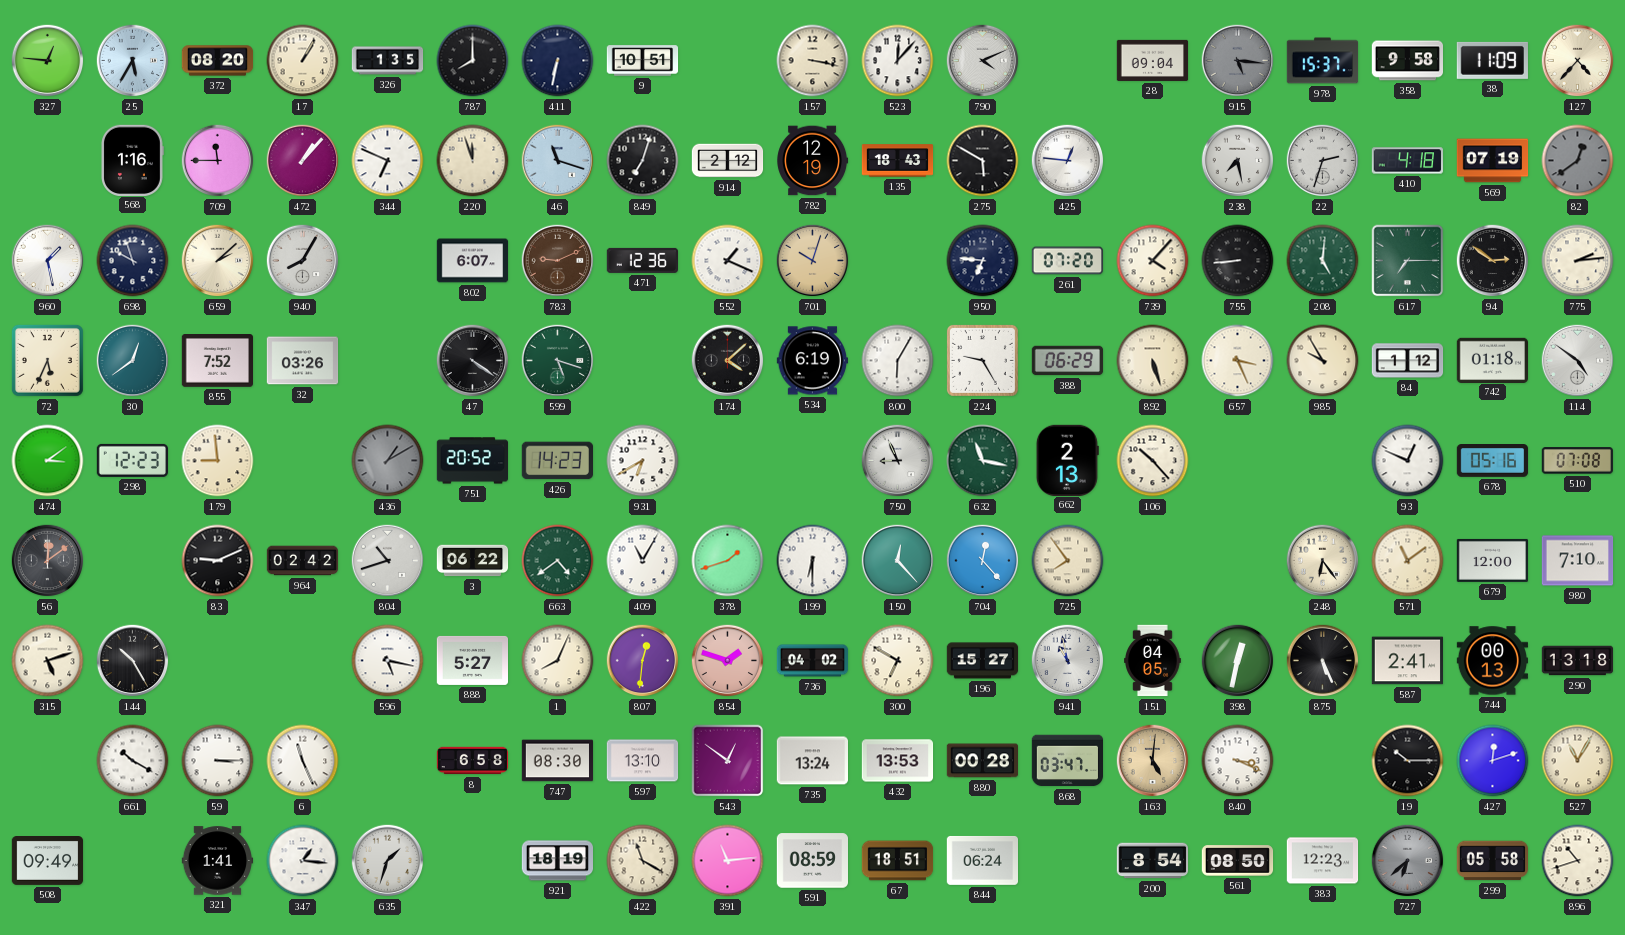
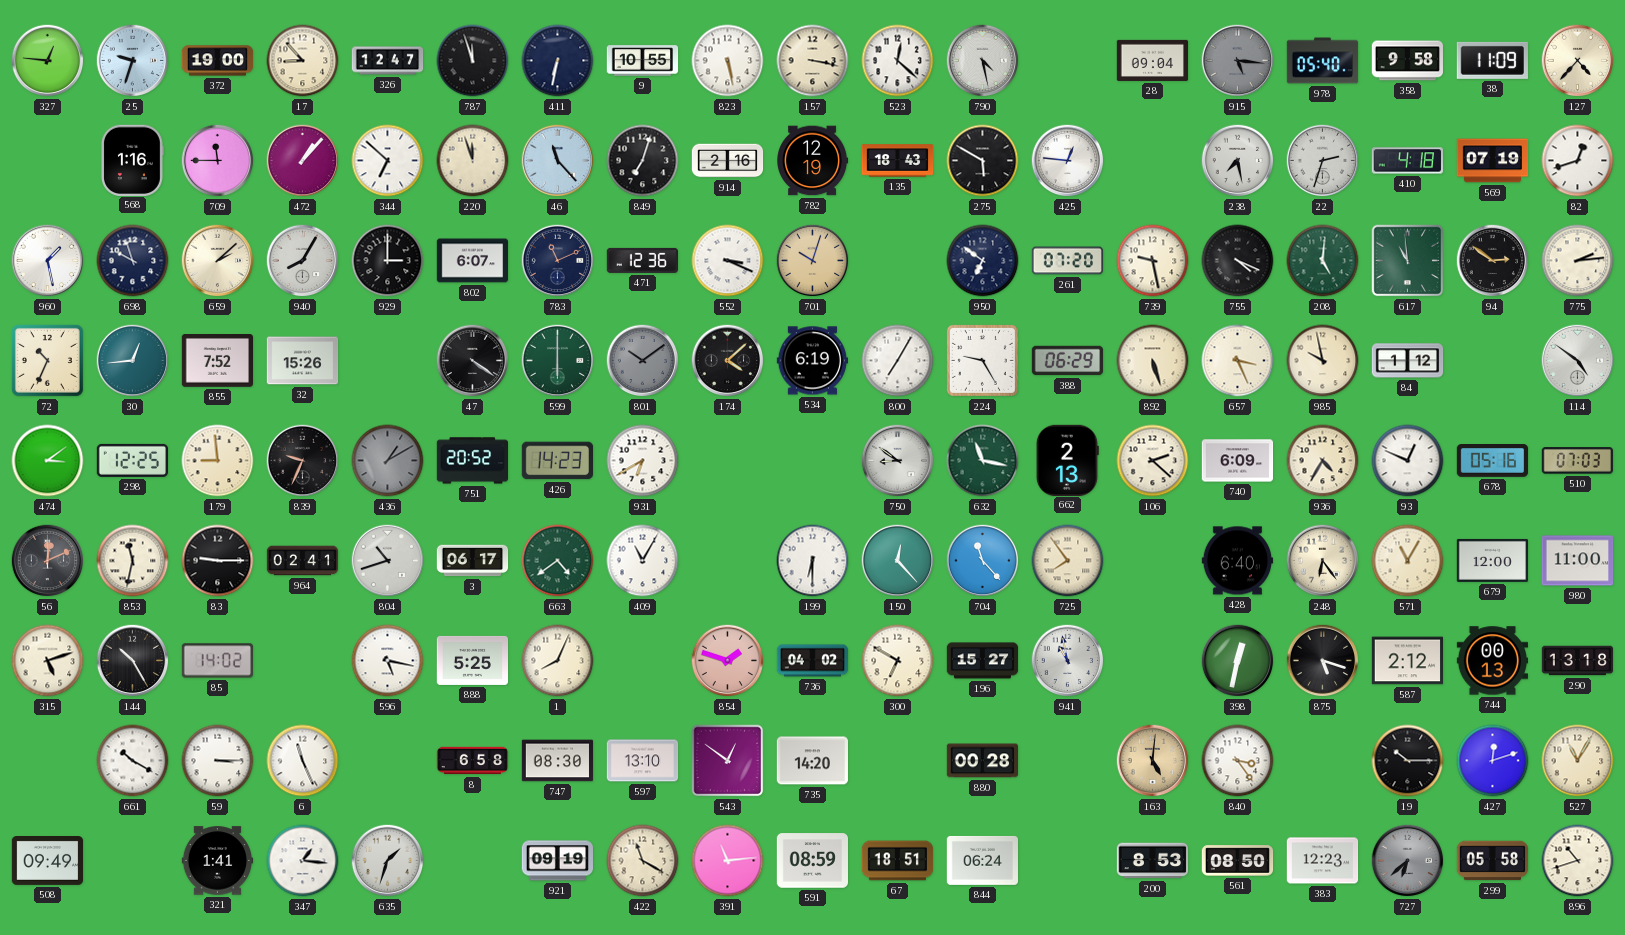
25: 5:35 -> 9:33
372: 08:20 -> 19:00
17: 1:05 -> 8:53
326: 1:35 -> 12:47
787: 8:00 -> 11:57
9: 10:51 -> 10:55
823: none -> 5:28
523: 12:07 -> 12:22
790: 4:11 -> 4:28
978: 15:37 -> 05:40
344: 6:49 -> 6:52
46: 11:18 -> 11:23
914: 2:12 -> 2:16
82: 12:39 -> 12:42
82 dial: grey -> white
929: none -> 3:00
783: 9:11 -> 11:11
783 dial: brown -> navy
552: 1:19 -> 3:19
950: 6:46 -> 6:51
739: 4:07 -> 9:28
755: 8:44 -> 4:19
617: 7:15 -> 10:59
72: 5:34 -> 10:34
30: 12:39 -> 12:44
32: 03:26 -> 15:26
599: 5:18 -> 6:00
801: none -> 10:09
800: 6:05 -> 7:05
985: 9:55 -> 9:58
742: 01:18 -> none
298: 12:23 -> 12:25
839: none -> 9:34
750: 8:56 -> 8:51
106: 10:23 -> 2:22
740: none -> 6:09
936: none -> 4:35
510: 07:08 -> 07:03
56: 12:09 -> 12:11
853: none -> 11:32
83: 9:11 -> 9:15
964: 02:42 -> 02:41
3: 06:22 -> 06:17
378: 1:42 -> none
704: 12:23 -> 11:23
428: none -> 6:40
571: 11:09 -> 11:05
980: 7:10 -> 11:00
85: none -> 14:02
888: 5:27 -> 5:25
807: 12:31 -> none
151: 04:05 -> none
875: 5:26 -> 5:18
587: 2:41 -> 2:12
735: 13:24 -> 14:20
432: 13:53 -> none
868: 03:47 -> none
840: 3:19 -> 3:24
921: 18:19 -> 09:19
200: 8:54 -> 8:53
